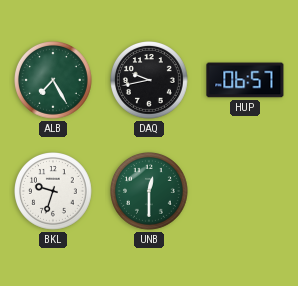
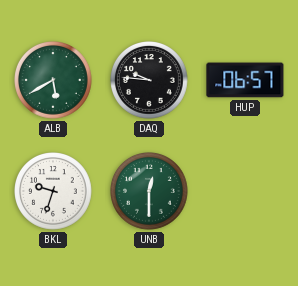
ALB: 7:25 -> 5:40
DAQ: 9:43 -> 9:46
